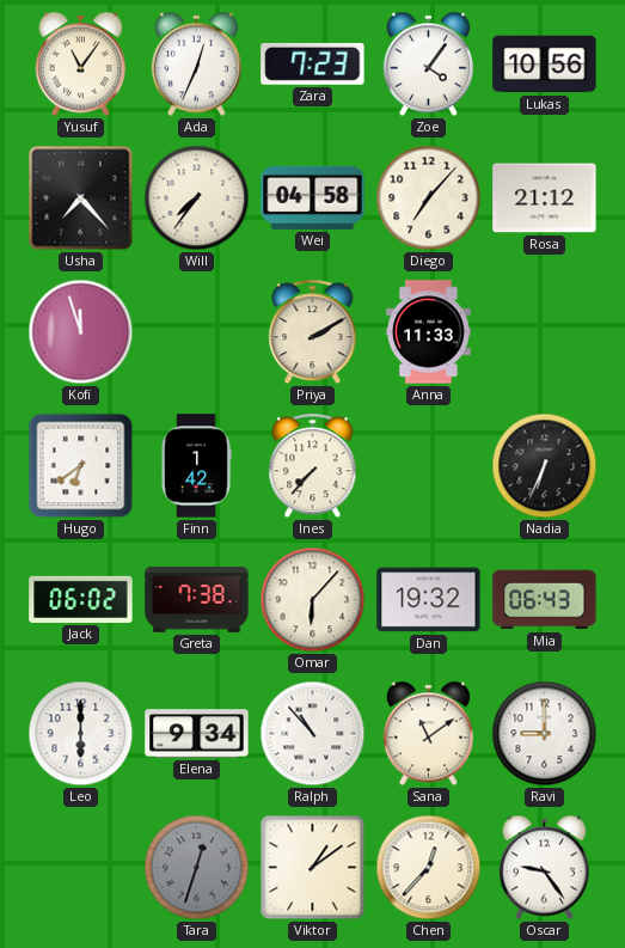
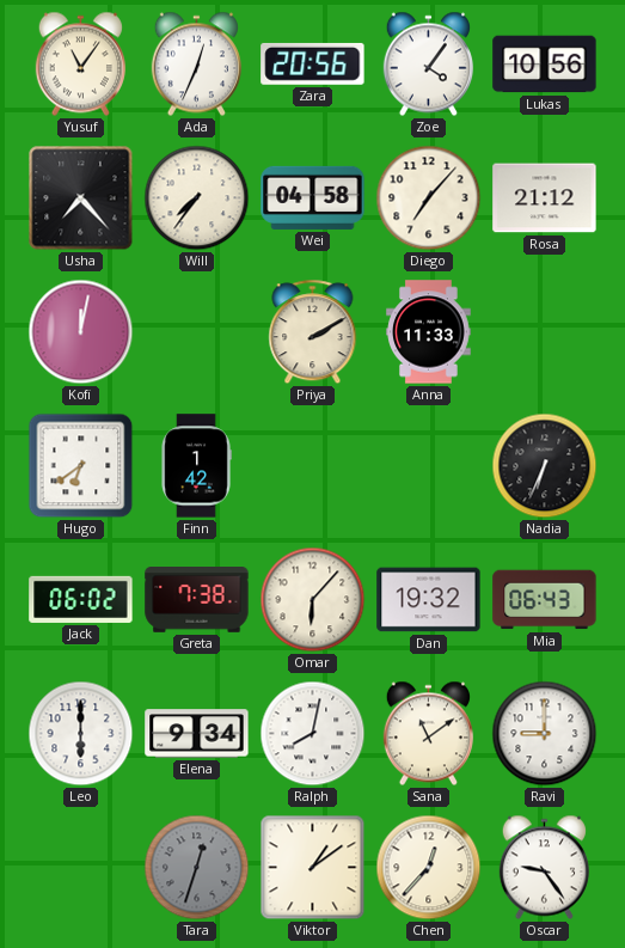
Zara: 7:23 -> 20:56
Kofi: 11:57 -> 12:02
Ines: 7:37 -> none
Ralph: 10:53 -> 8:02
